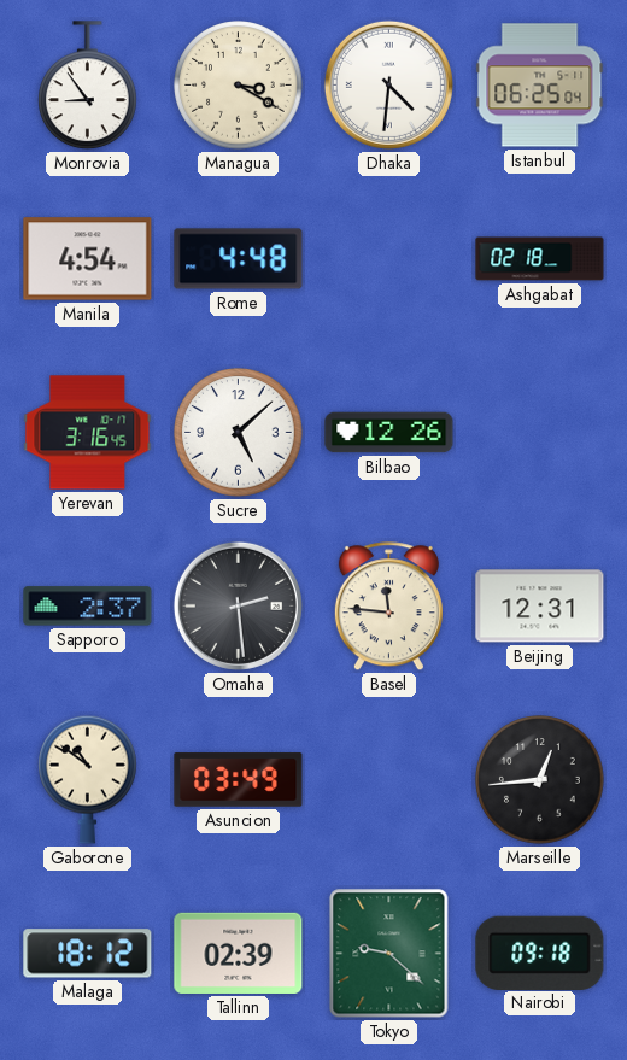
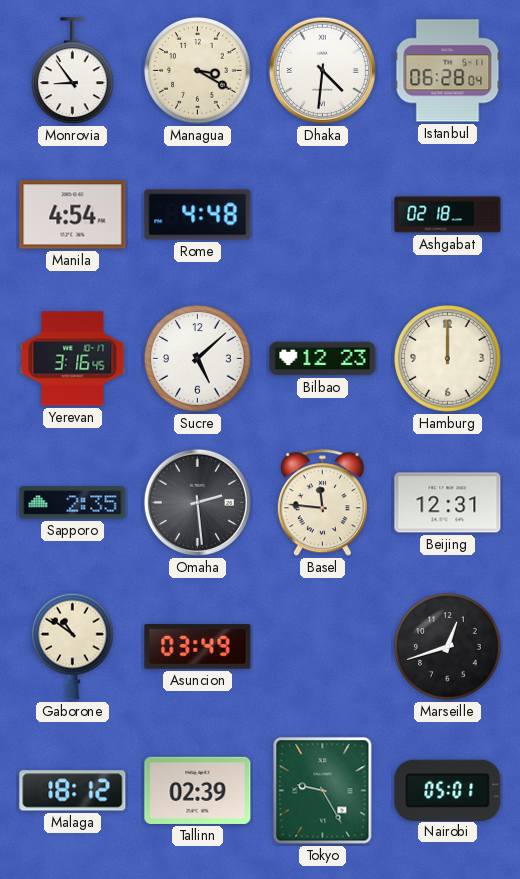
Istanbul: 06:25 -> 06:28
Bilbao: 12:26 -> 12:23
Hamburg: none -> 12:00
Sapporo: 2:37 -> 2:35
Marseille: 12:44 -> 12:42
Tokyo: 9:22 -> 9:25
Nairobi: 09:18 -> 05:01
